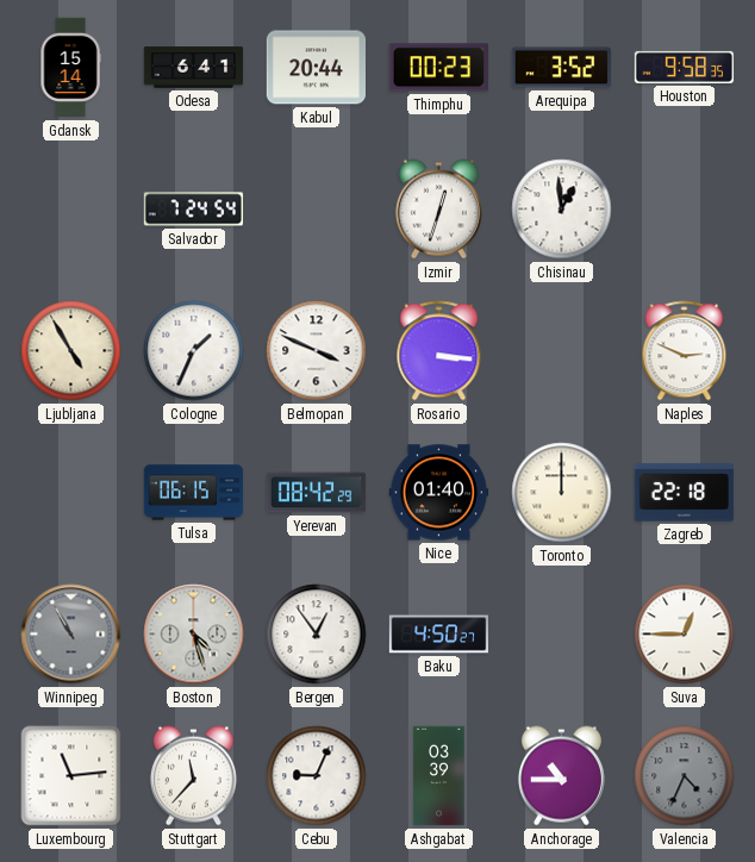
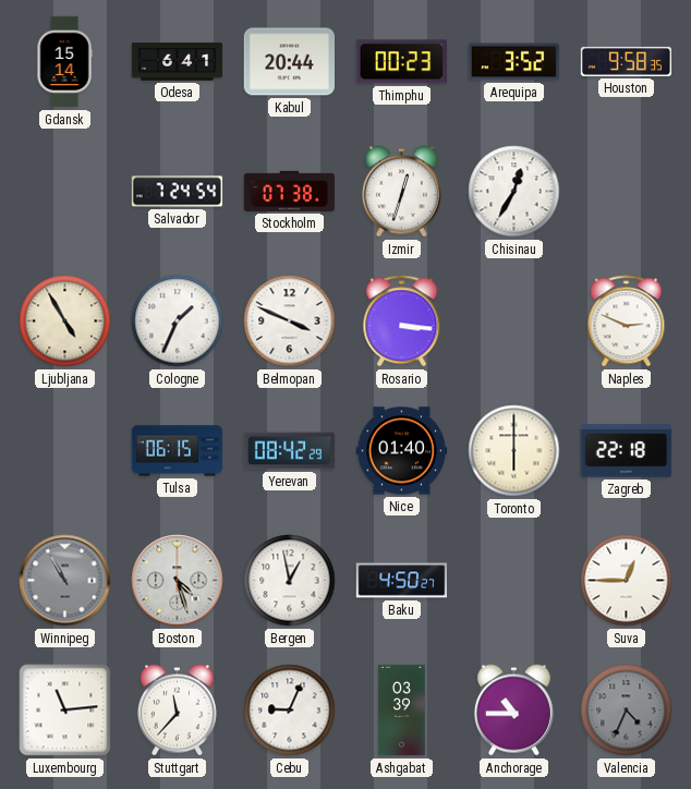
Stockholm: none -> 07:38
Chisinau: 12:59 -> 12:35
Toronto: 12:00 -> 6:00
Bergen: 12:54 -> 12:58
